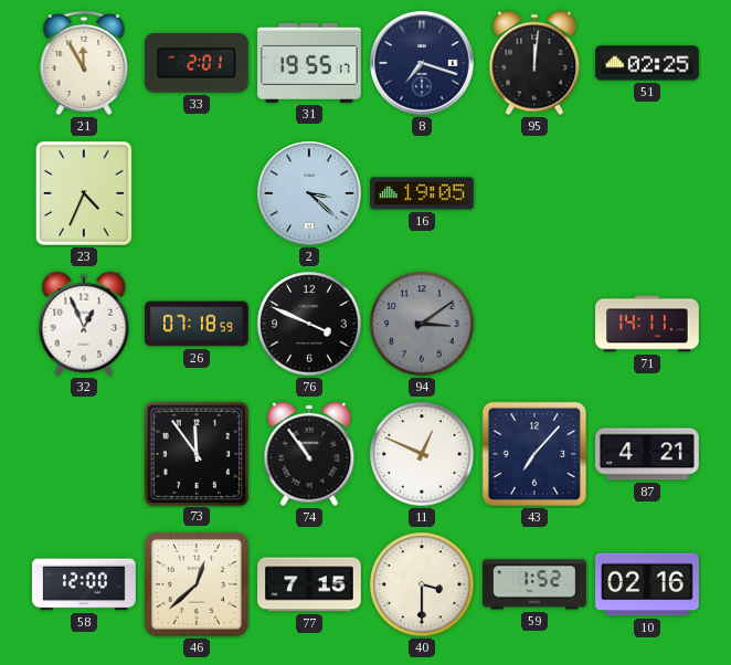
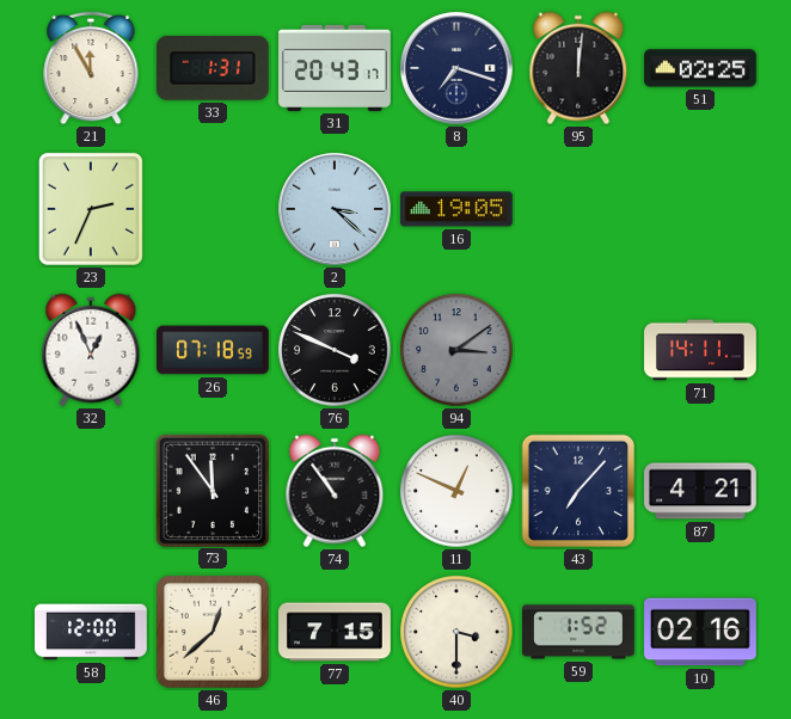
33: 2:01 -> 1:31
31: 19:55 -> 20:43
23: 4:34 -> 2:34
